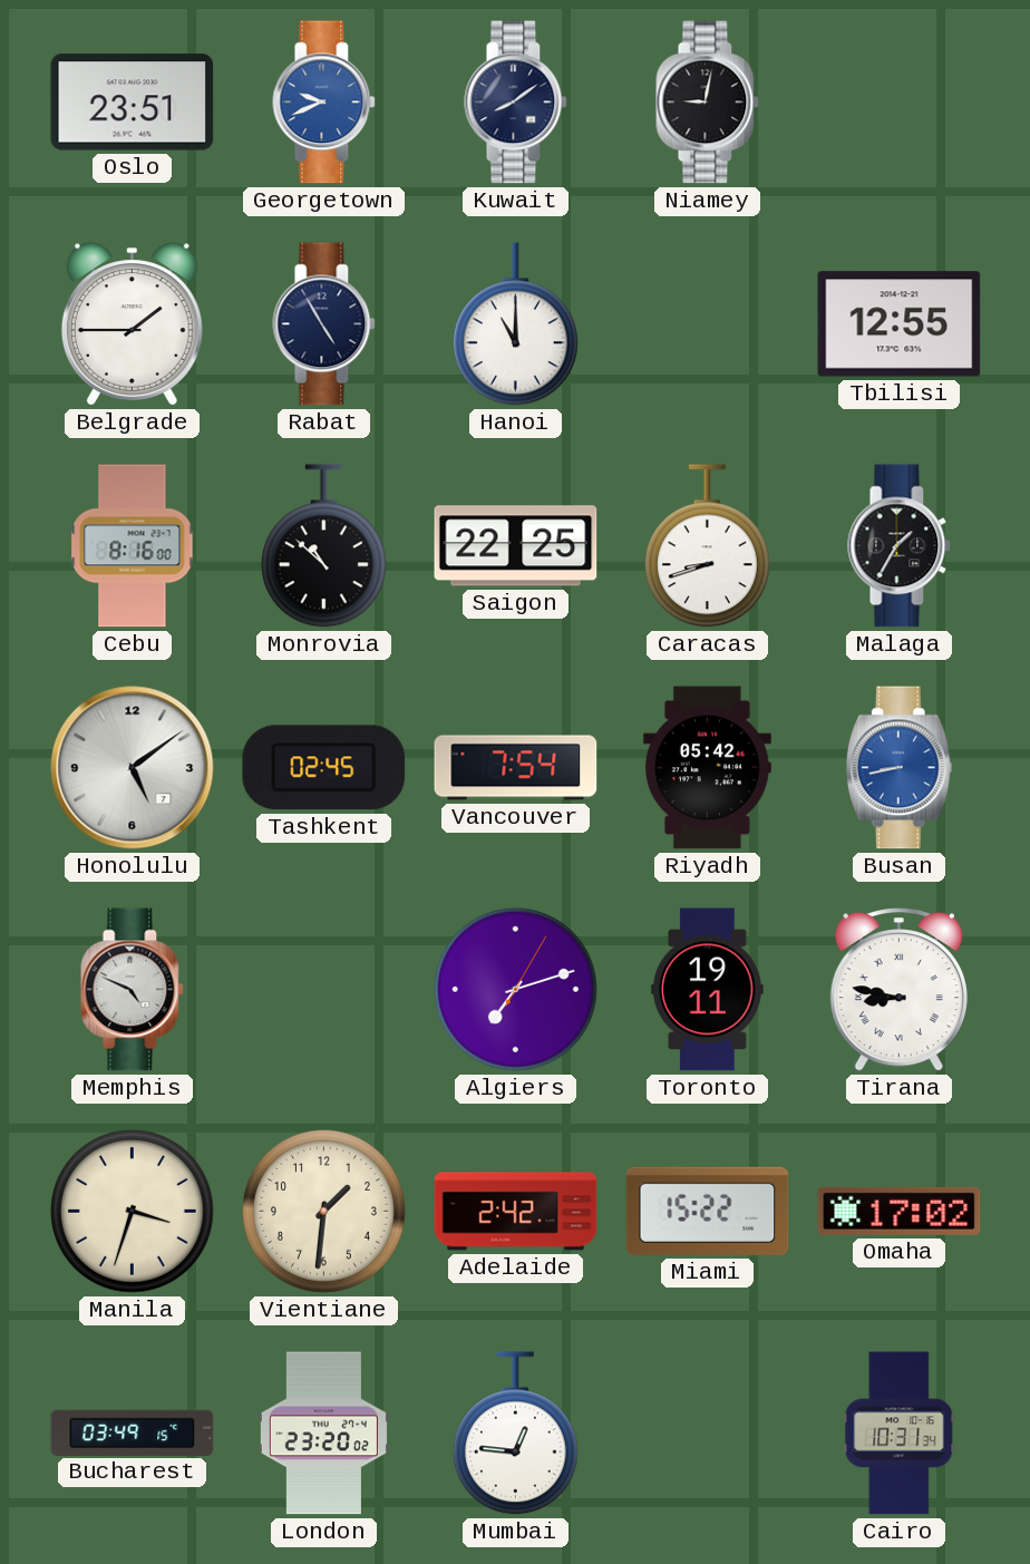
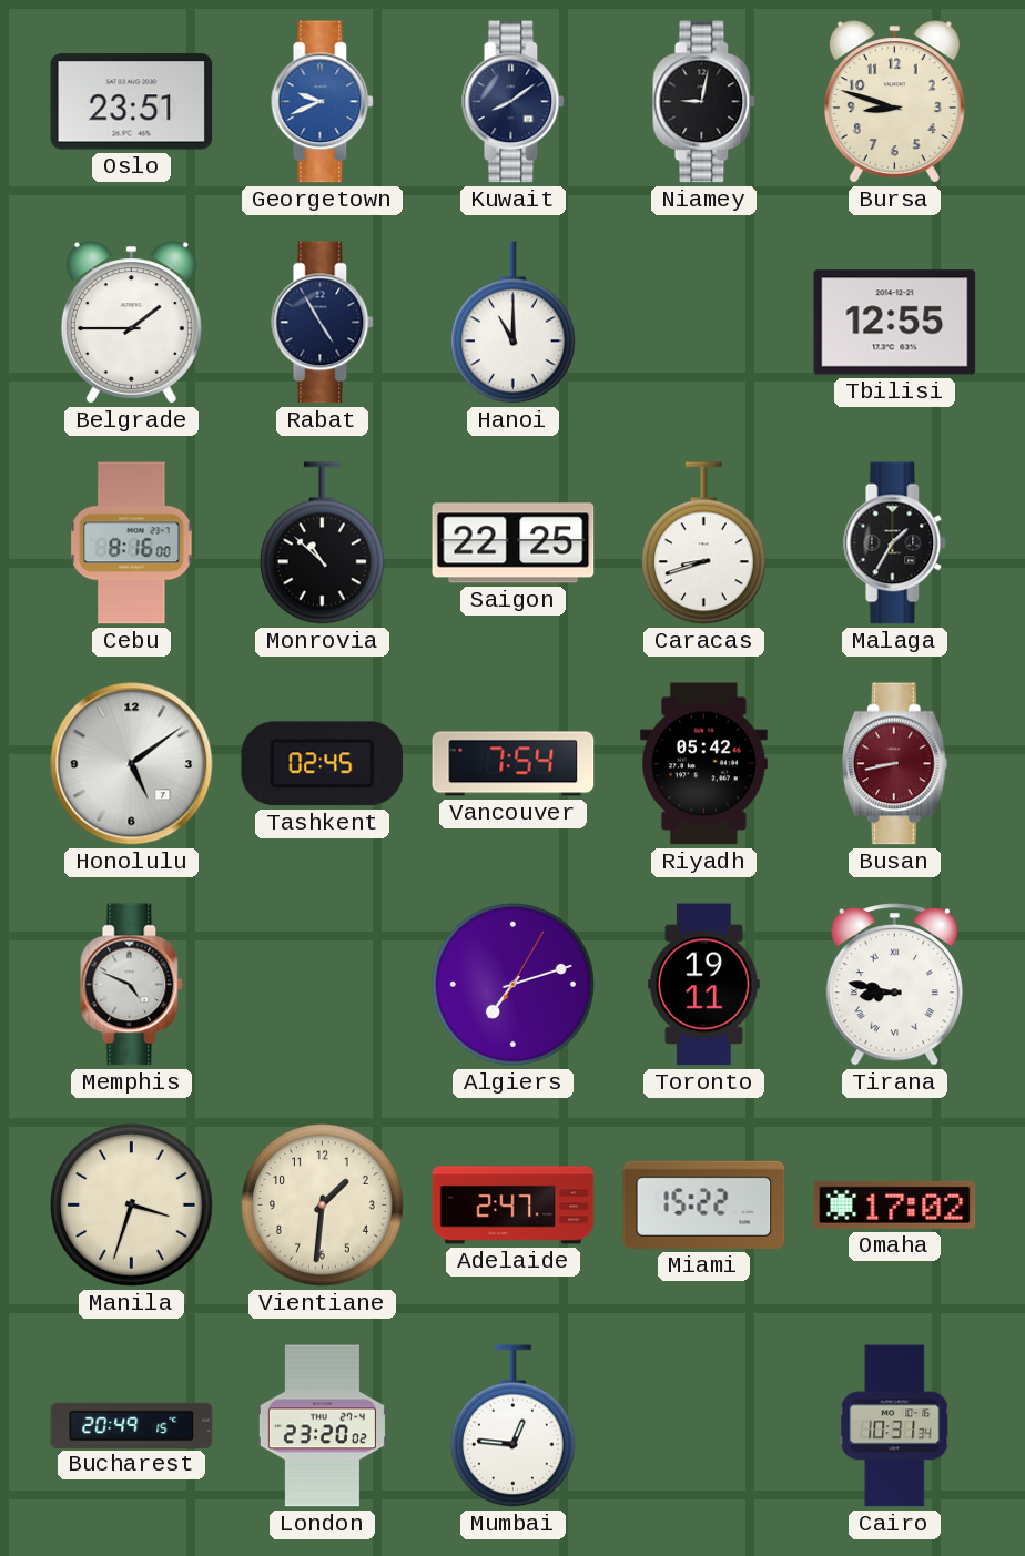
Bursa: none -> 8:48
Busan dial: blue -> burgundy
Adelaide: 2:42 -> 2:47
Bucharest: 03:49 -> 20:49
